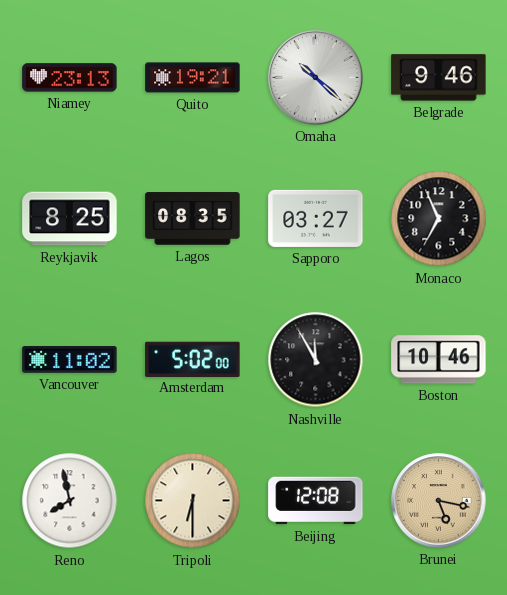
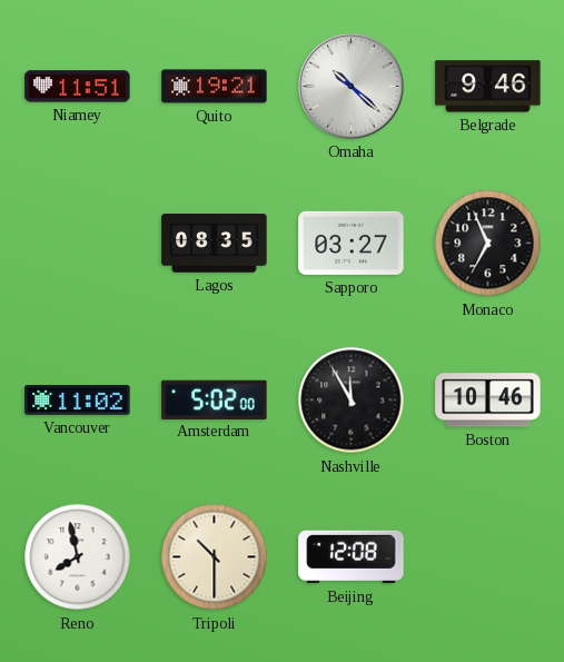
Niamey: 23:13 -> 11:51
Reykjavik: 8:25 -> none
Tripoli: 6:30 -> 10:30
Brunei: 5:17 -> none
